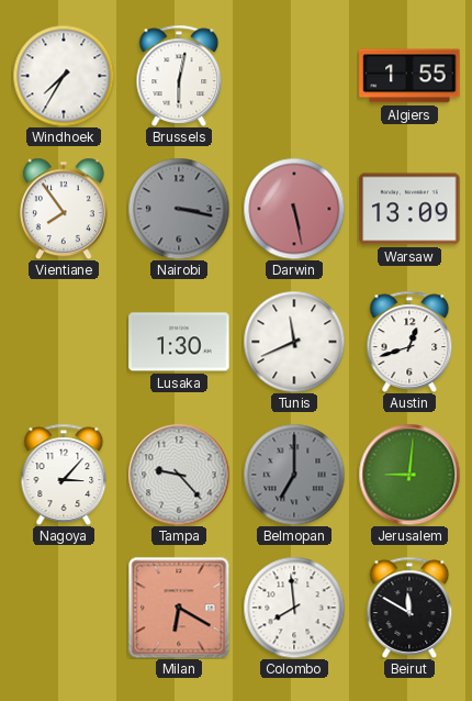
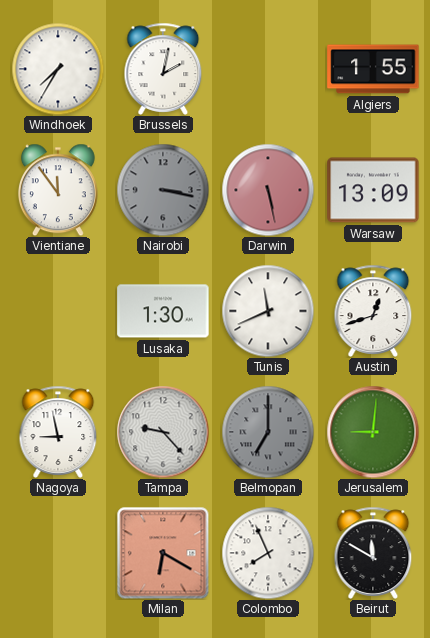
Brussels: 6:02 -> 2:02
Vientiane: 7:54 -> 11:54
Nagoya: 3:07 -> 8:58
Colombo: 7:59 -> 7:56
